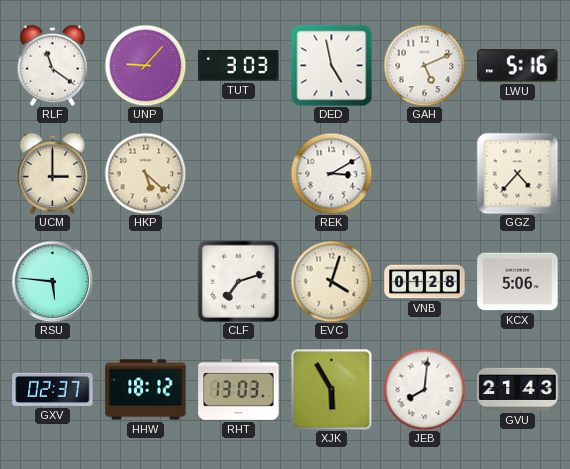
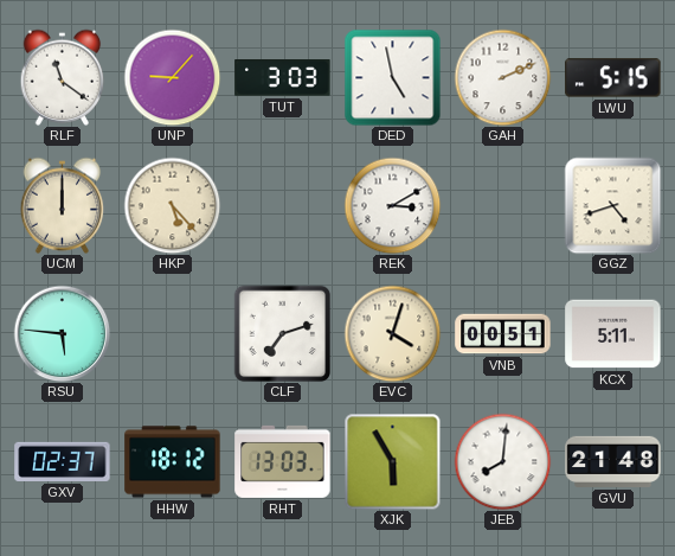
GAH: 5:11 -> 2:11
LWU: 5:16 -> 5:15
UCM: 3:00 -> 12:00
HKP: 5:22 -> 5:23
GGZ: 4:37 -> 4:42
VNB: 01:28 -> 00:51
KCX: 5:06 -> 5:11
GVU: 21:43 -> 21:48
